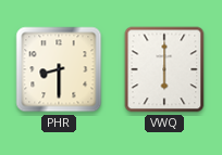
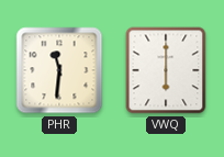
PHR: 8:30 -> 11:31
